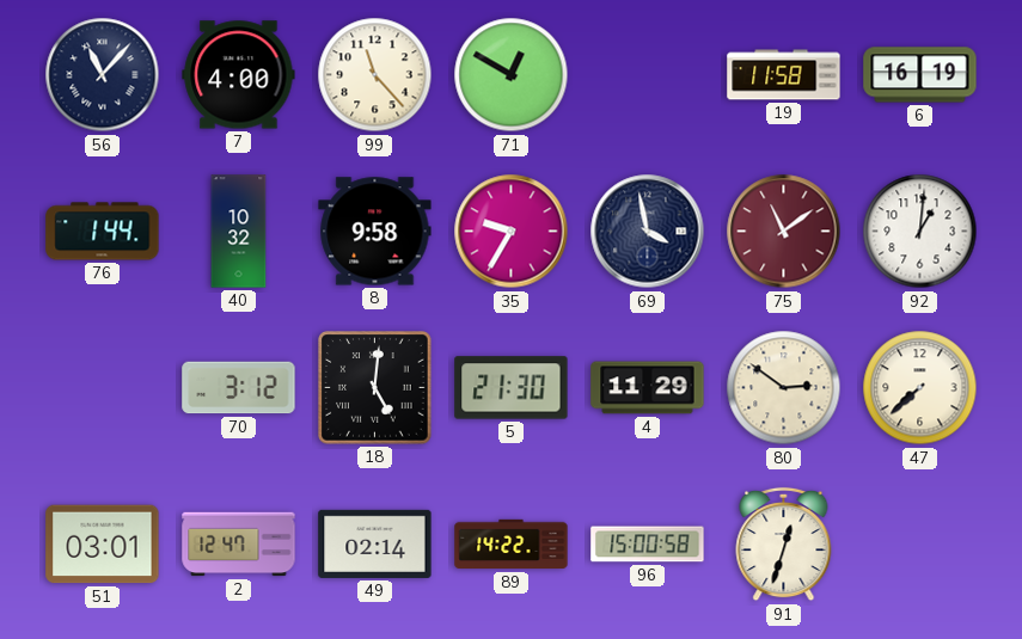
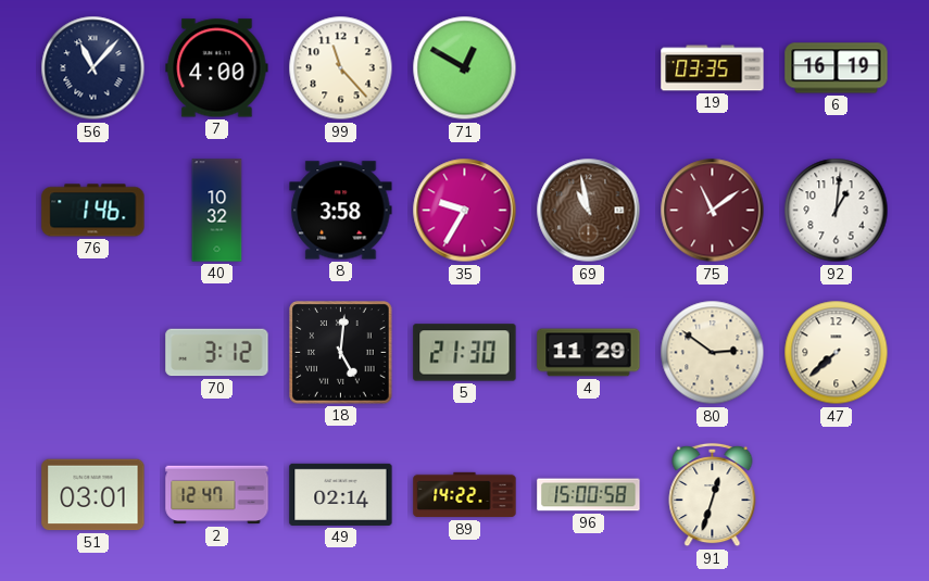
19: 11:58 -> 03:35
76: 1:44 -> 1:46
8: 9:58 -> 3:58
69: 3:58 -> 10:58
69 dial: navy -> brown
